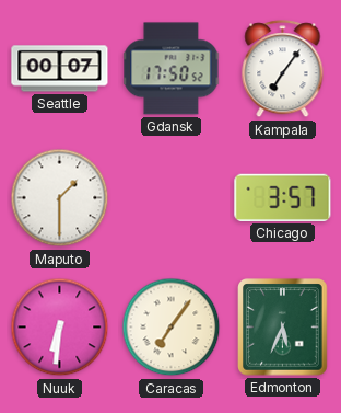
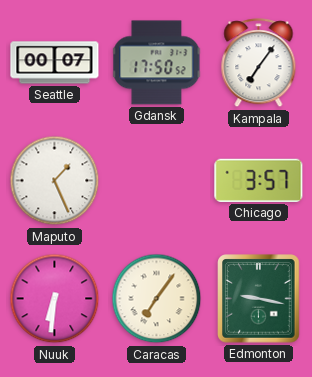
Maputo: 1:30 -> 1:26
Edmonton: 5:34 -> 9:17
